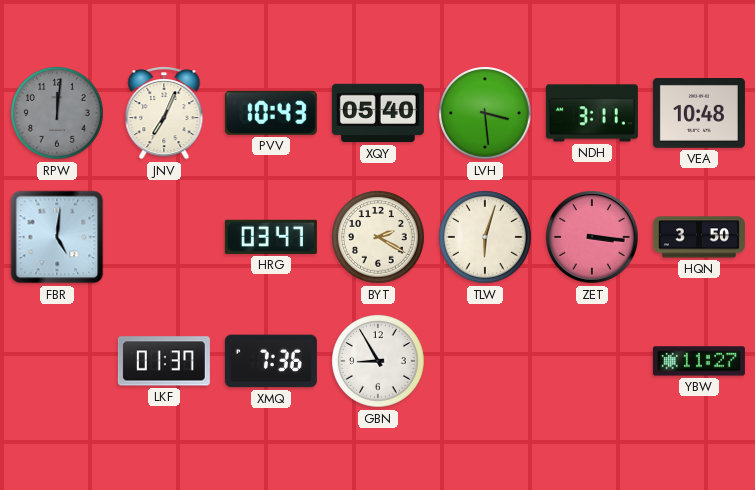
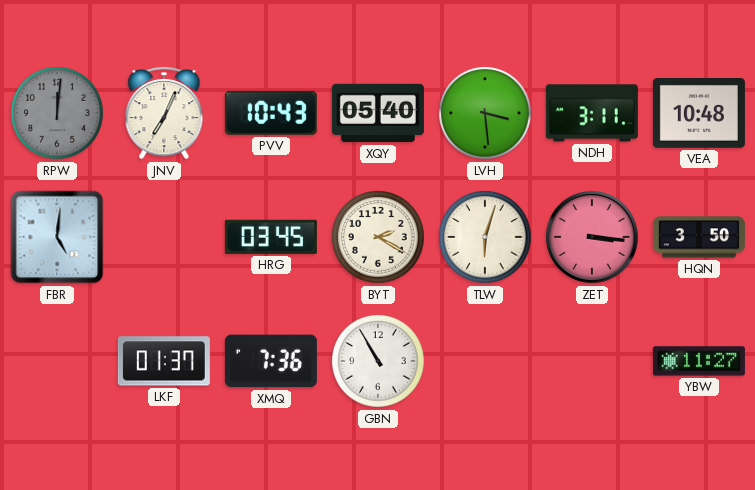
HRG: 03:47 -> 03:45
GBN: 8:55 -> 10:55
